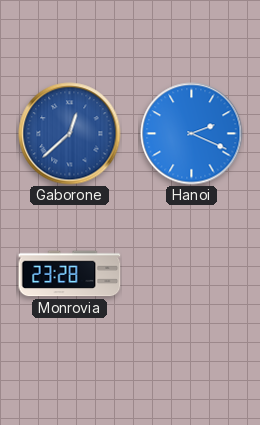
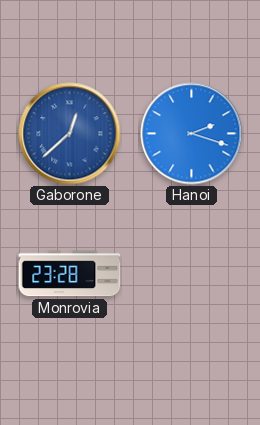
Hanoi: 2:19 -> 2:18
